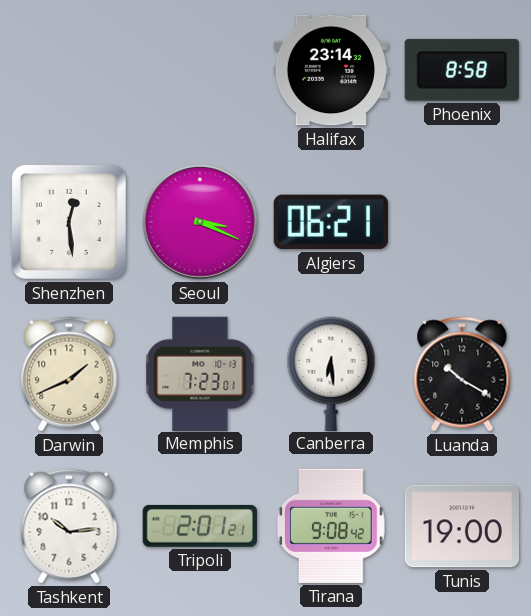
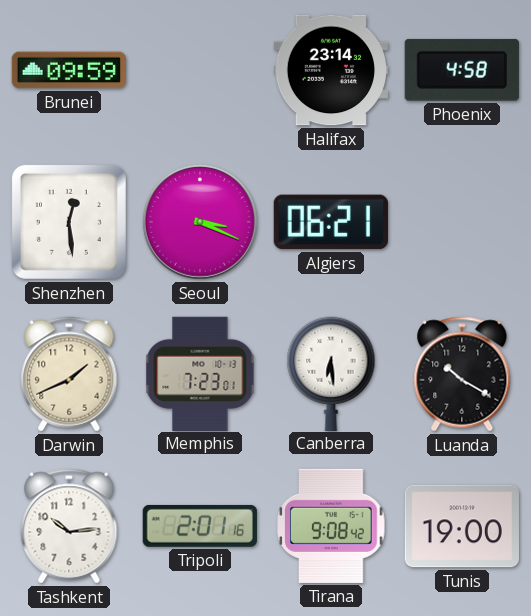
Brunei: none -> 09:59
Phoenix: 8:58 -> 4:58
Tripoli: 2:01:21 -> 2:01:16
